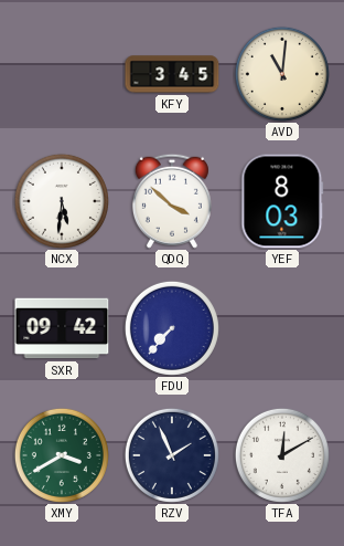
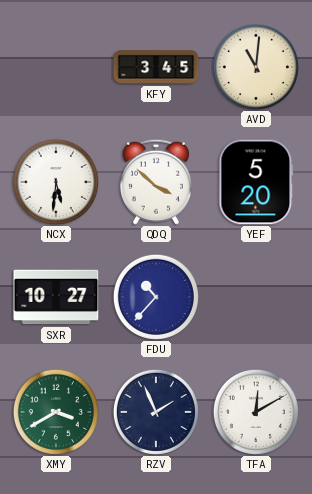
YEF: 8:03 -> 5:20
SXR: 09:42 -> 10:27
FDU: 7:37 -> 10:37
